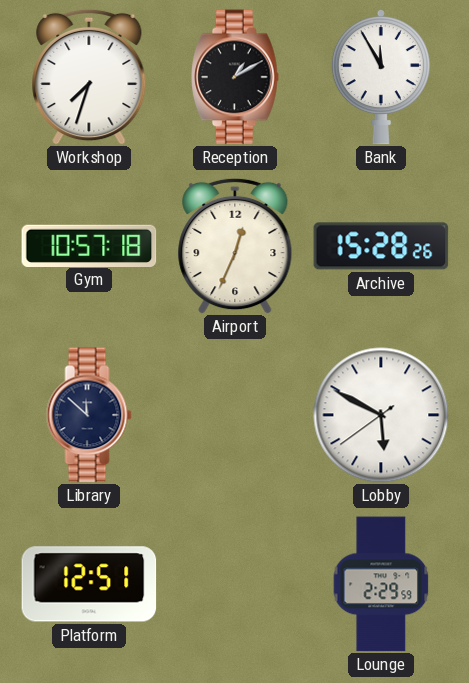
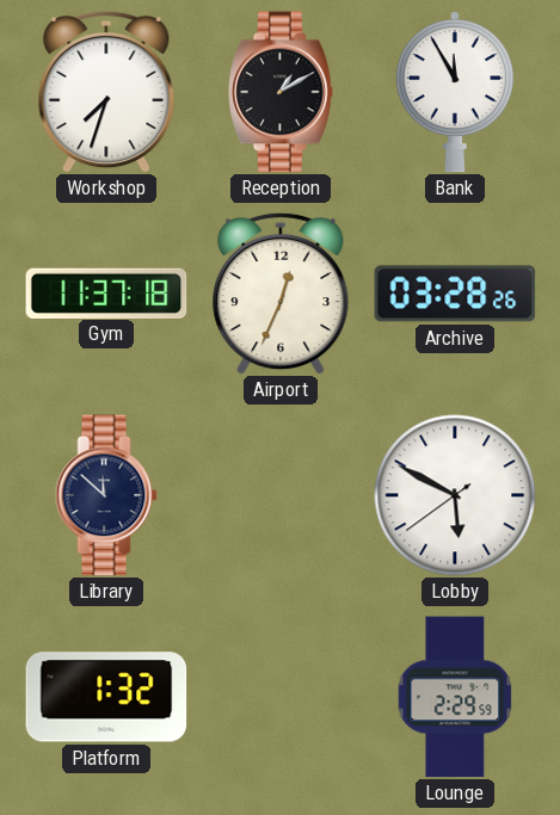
Gym: 10:57 -> 11:37
Archive: 15:28 -> 03:28
Platform: 12:51 -> 1:32
